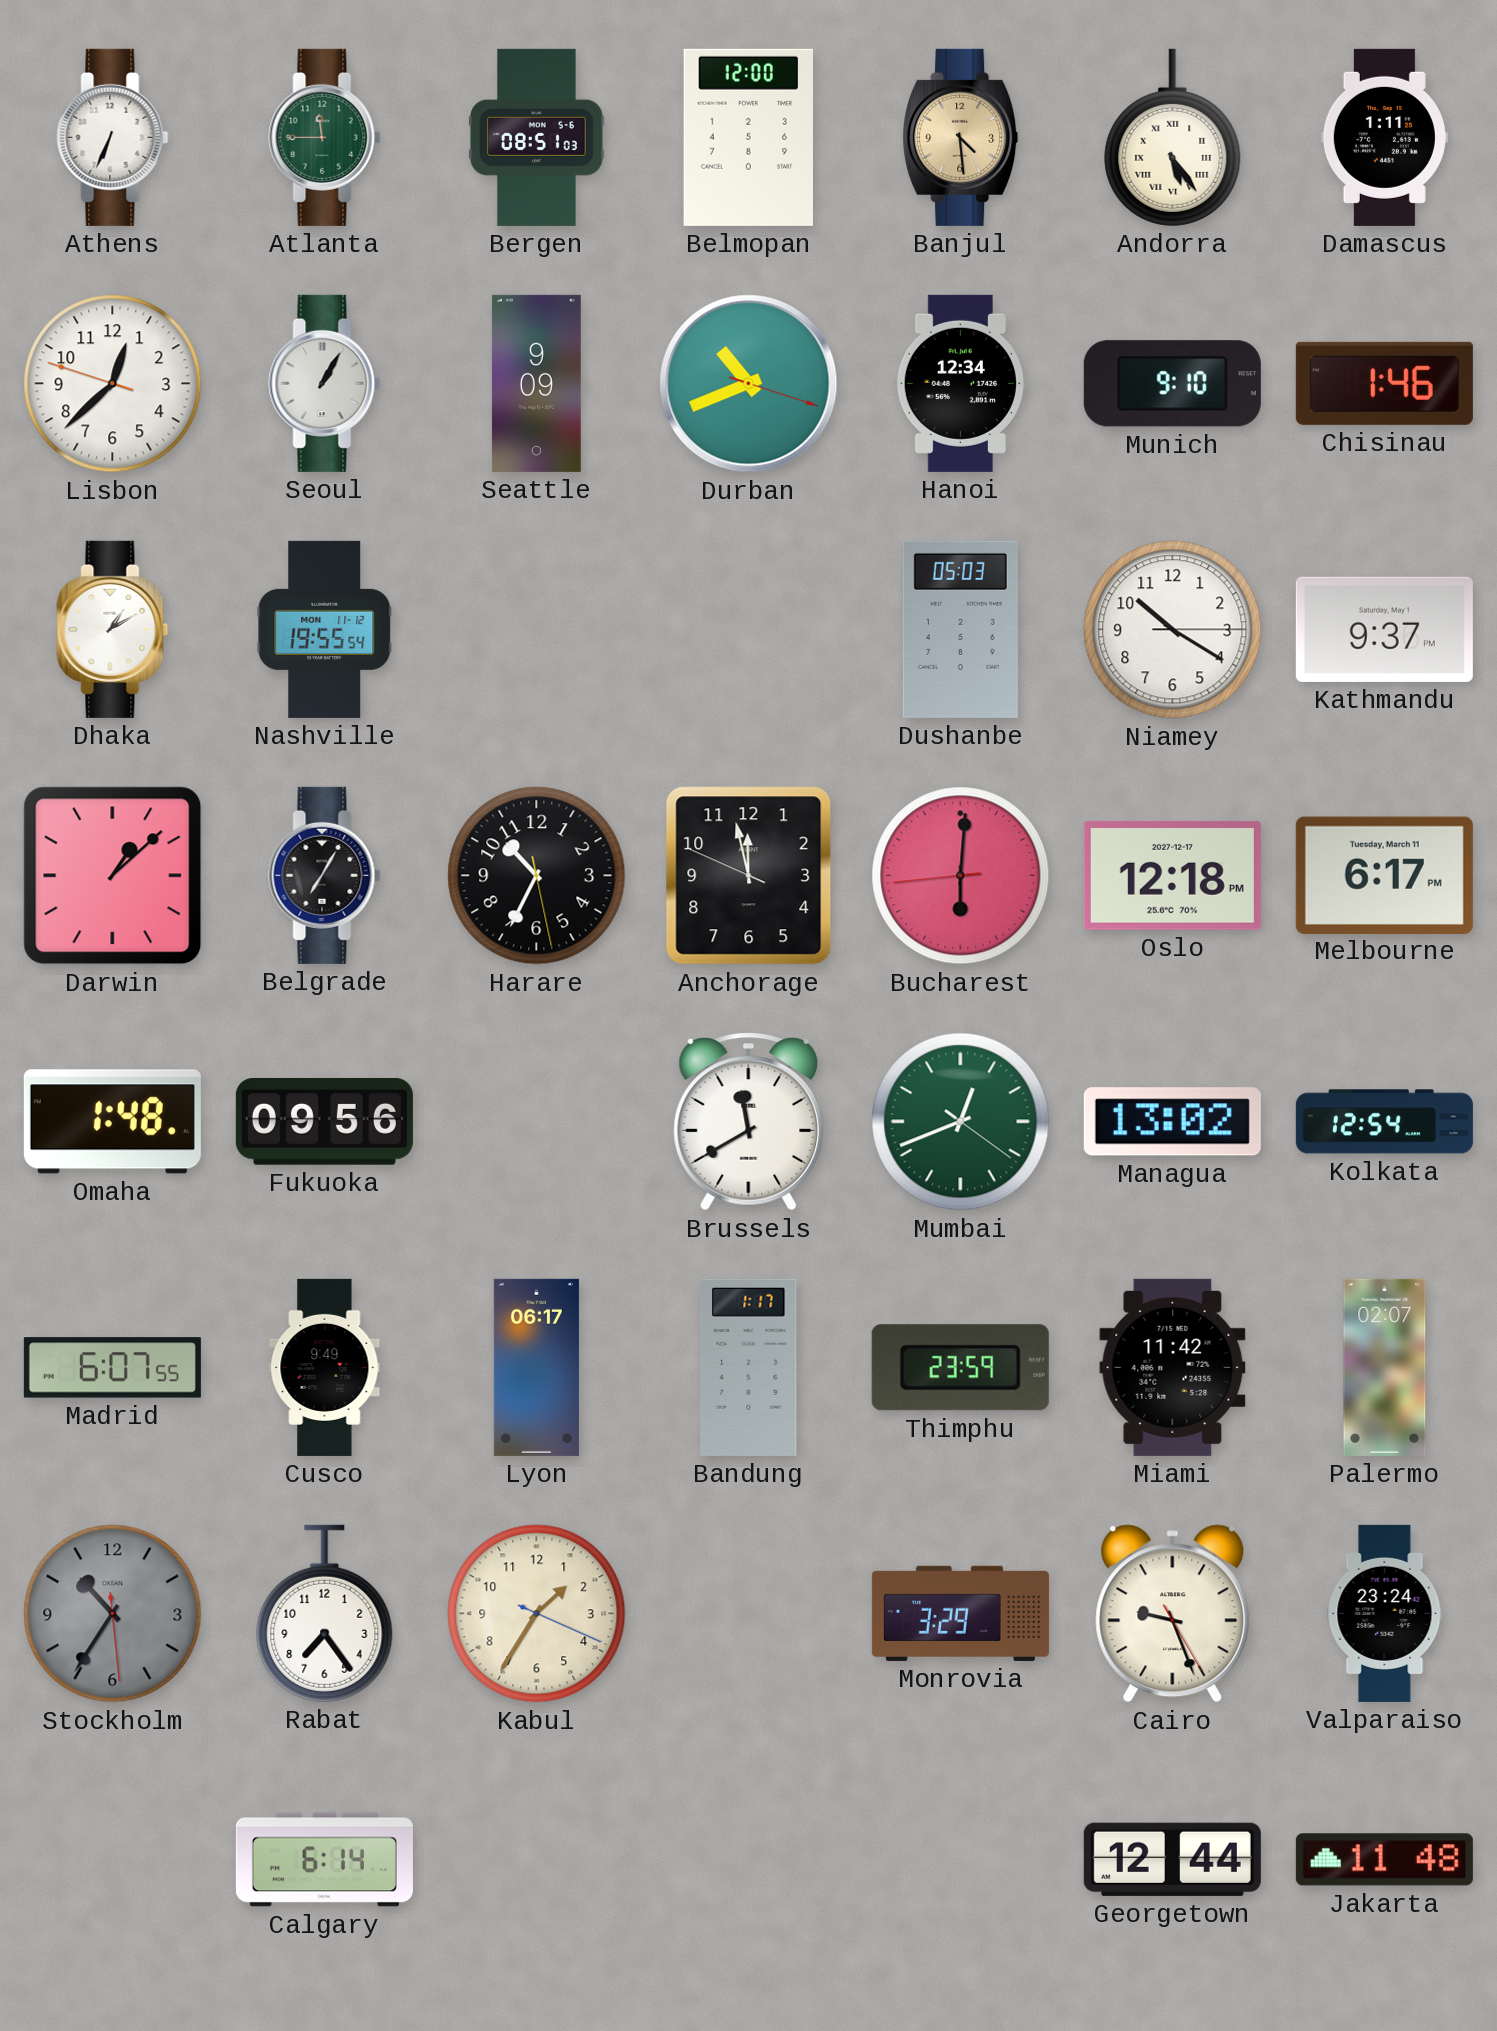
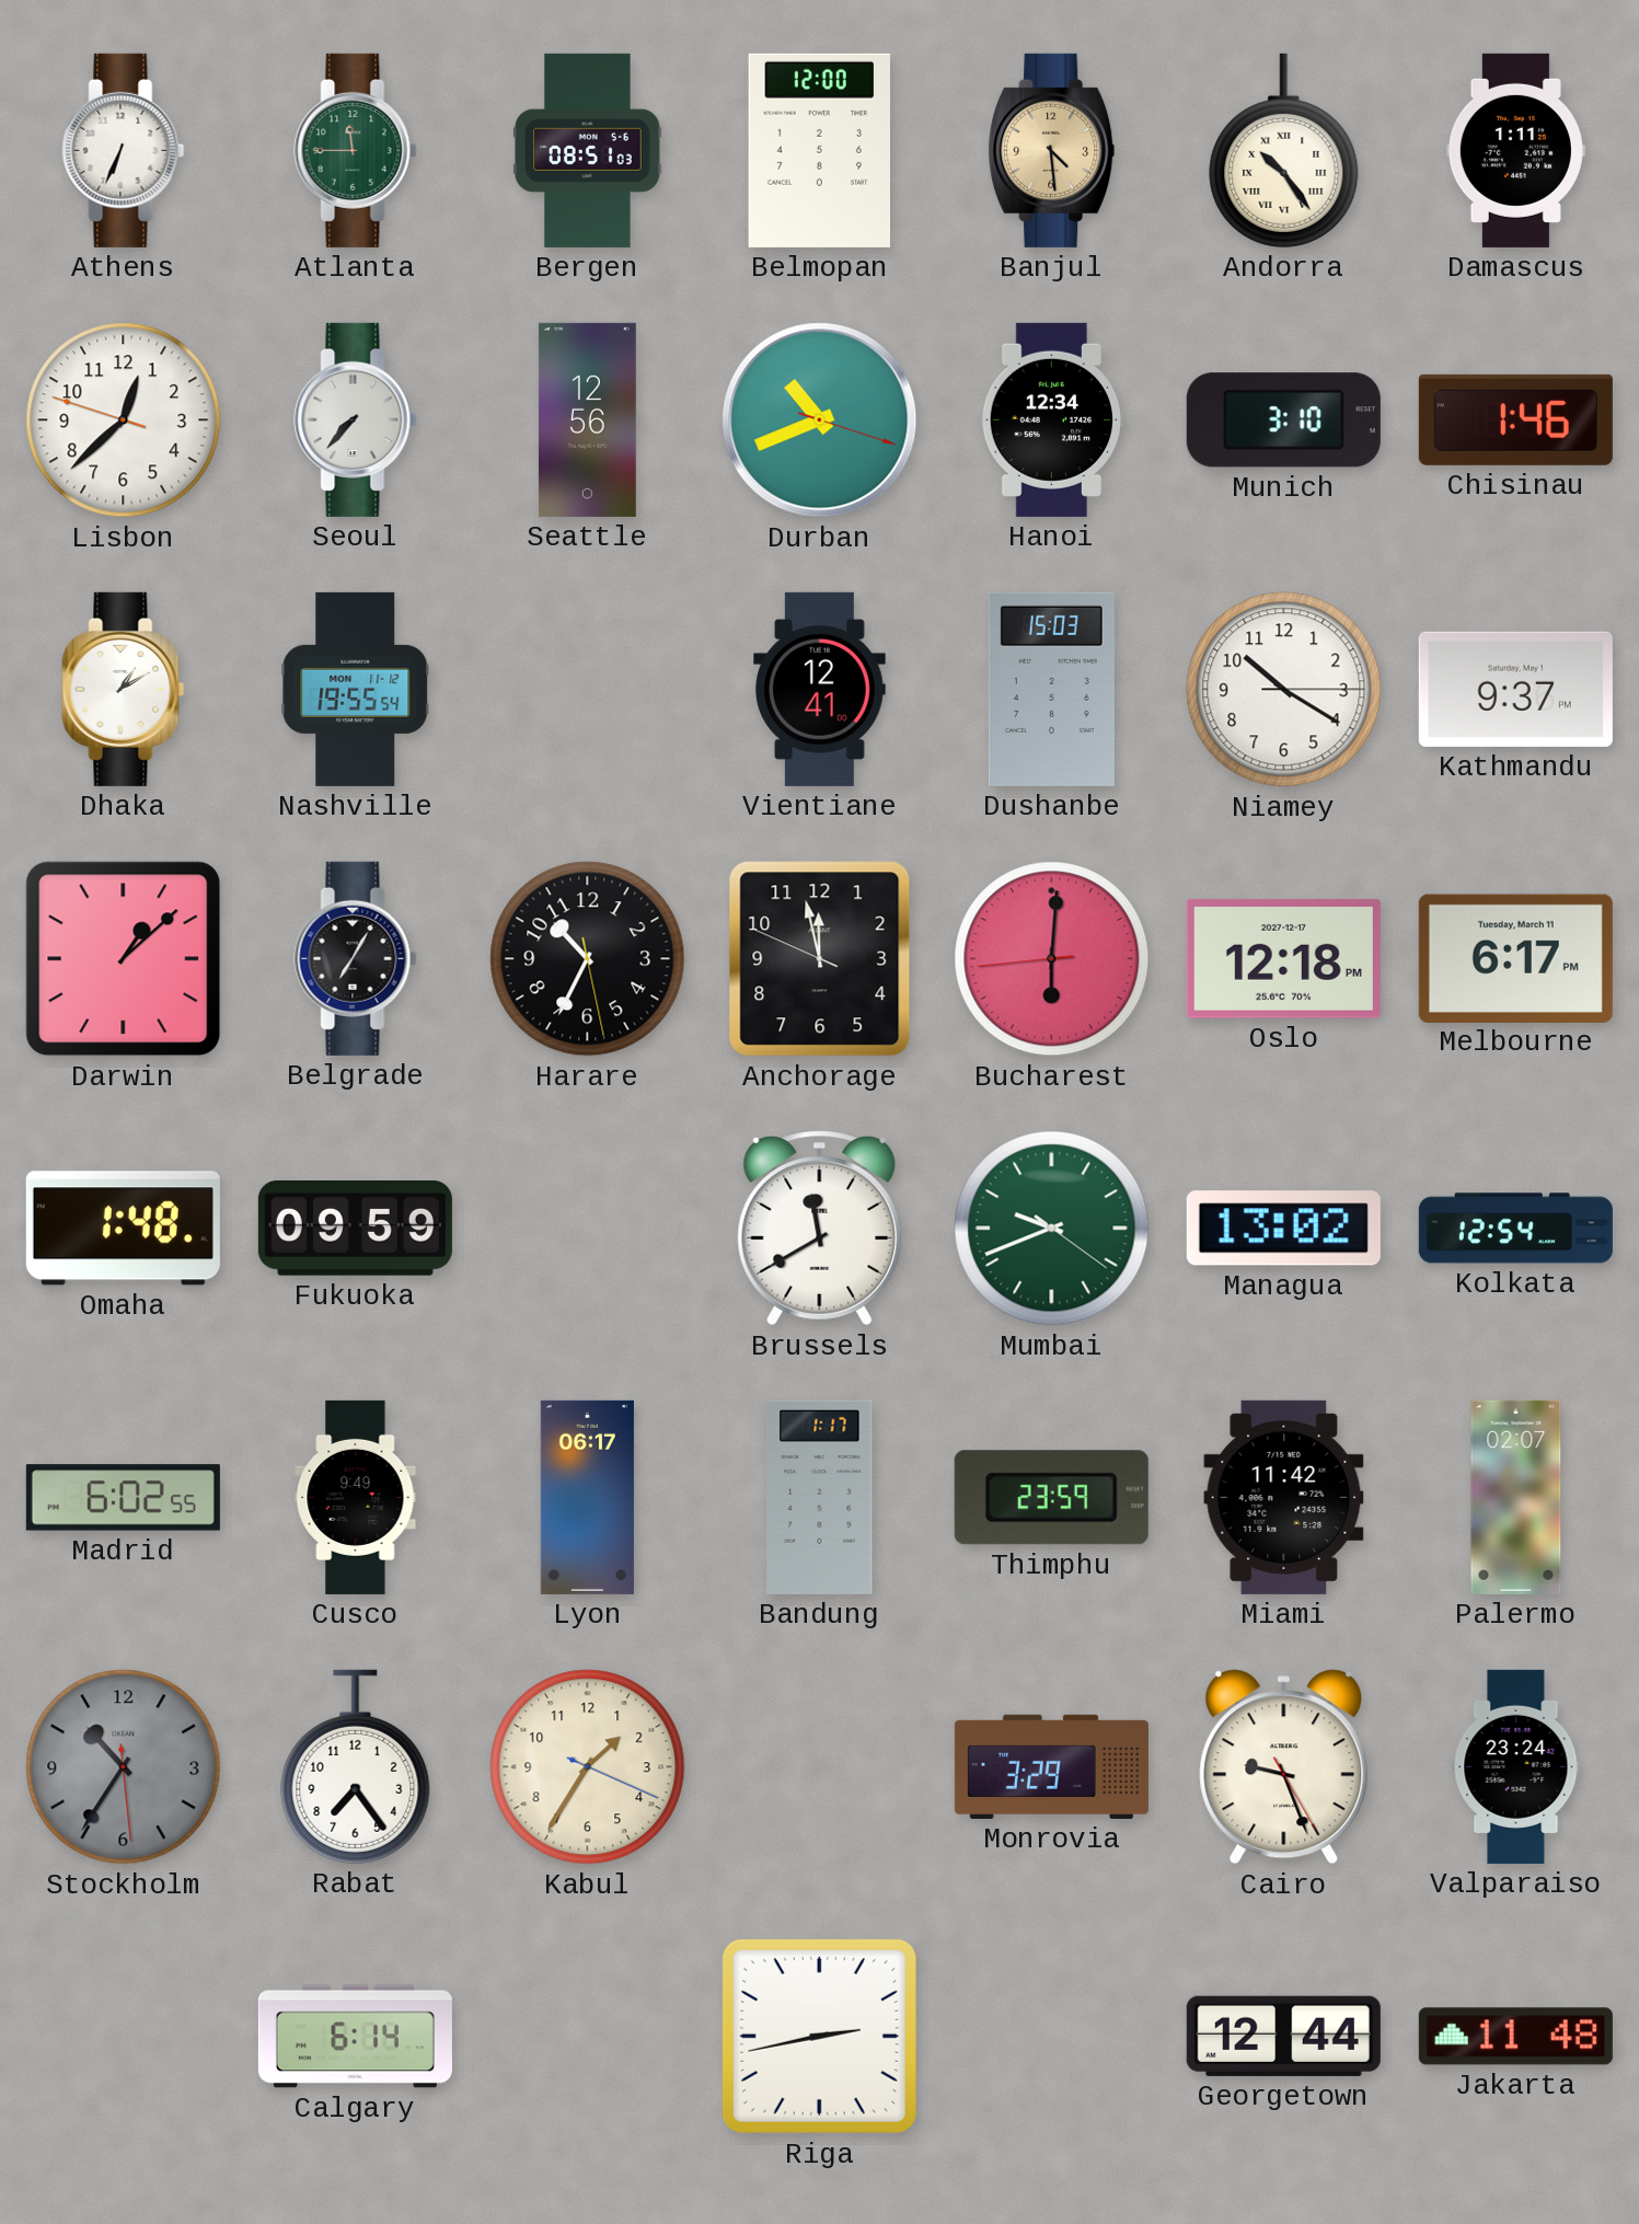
Andorra: 5:24 -> 10:24
Seoul: 1:05 -> 7:37
Seattle: 9:09 -> 12:56
Munich: 9:10 -> 3:10
Vientiane: none -> 12:41
Dushanbe: 05:03 -> 15:03
Fukuoka: 09:56 -> 09:59
Mumbai: 12:41 -> 9:41
Madrid: 6:07 -> 6:02
Riga: none -> 2:43
